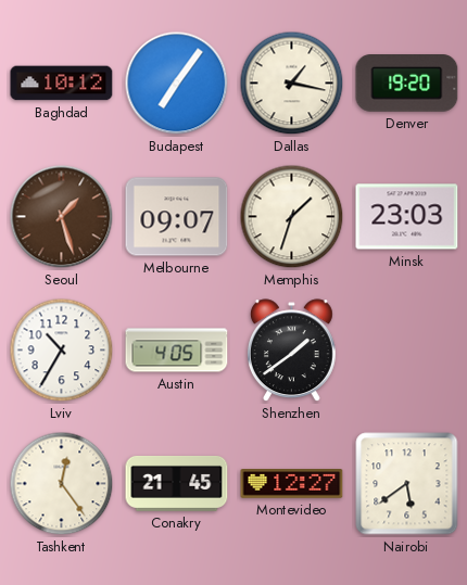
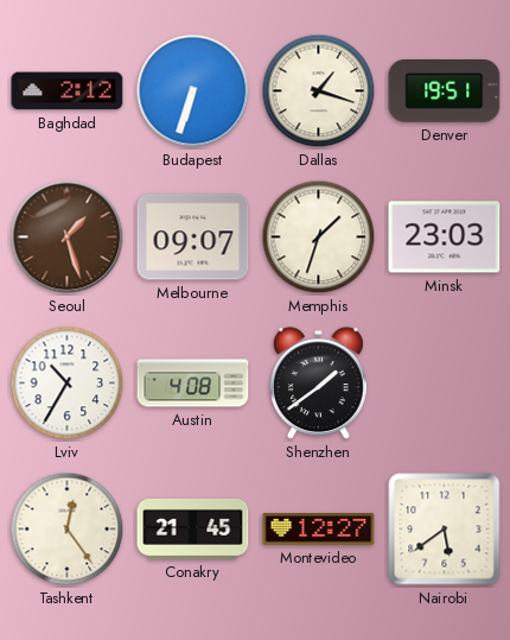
Baghdad: 10:12 -> 2:12
Budapest: 7:06 -> 6:33
Dallas: 1:17 -> 1:18
Denver: 19:20 -> 19:51
Austin: 4:05 -> 4:08
